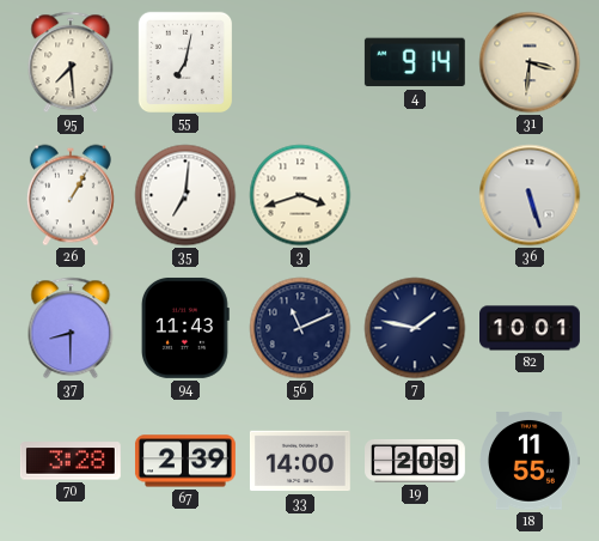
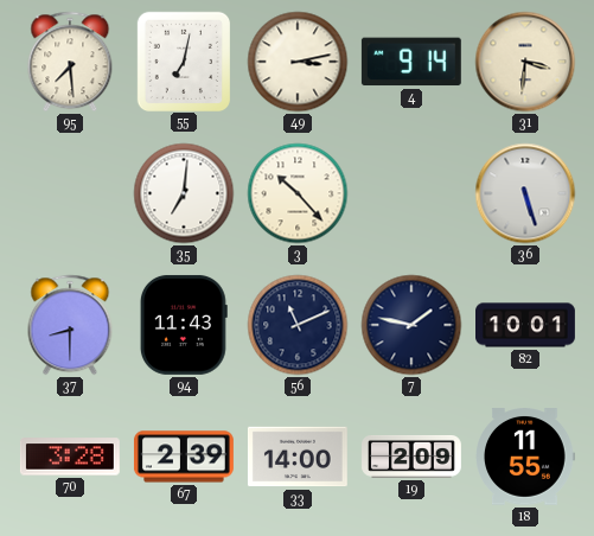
49: none -> 3:13
26: 1:05 -> none
3: 3:42 -> 10:23
